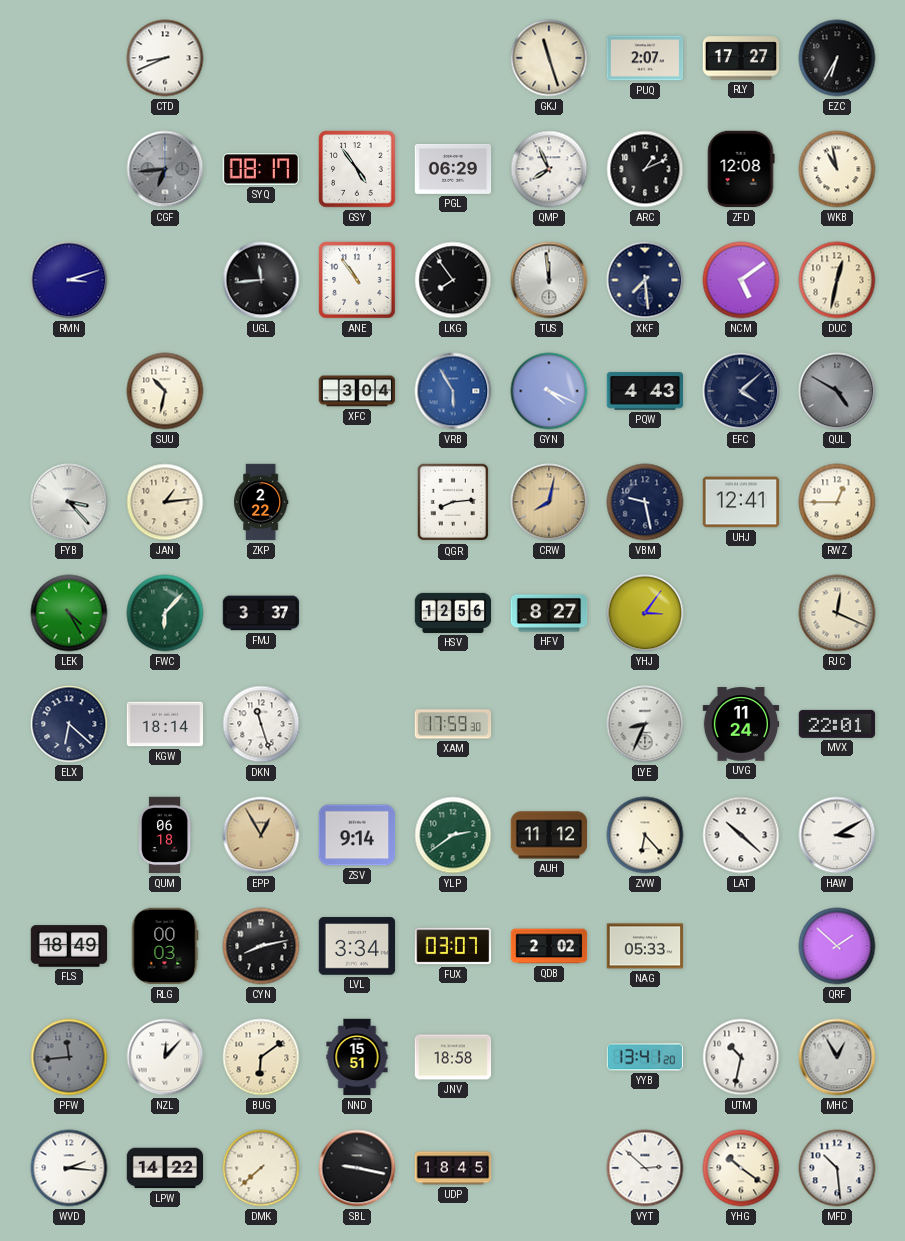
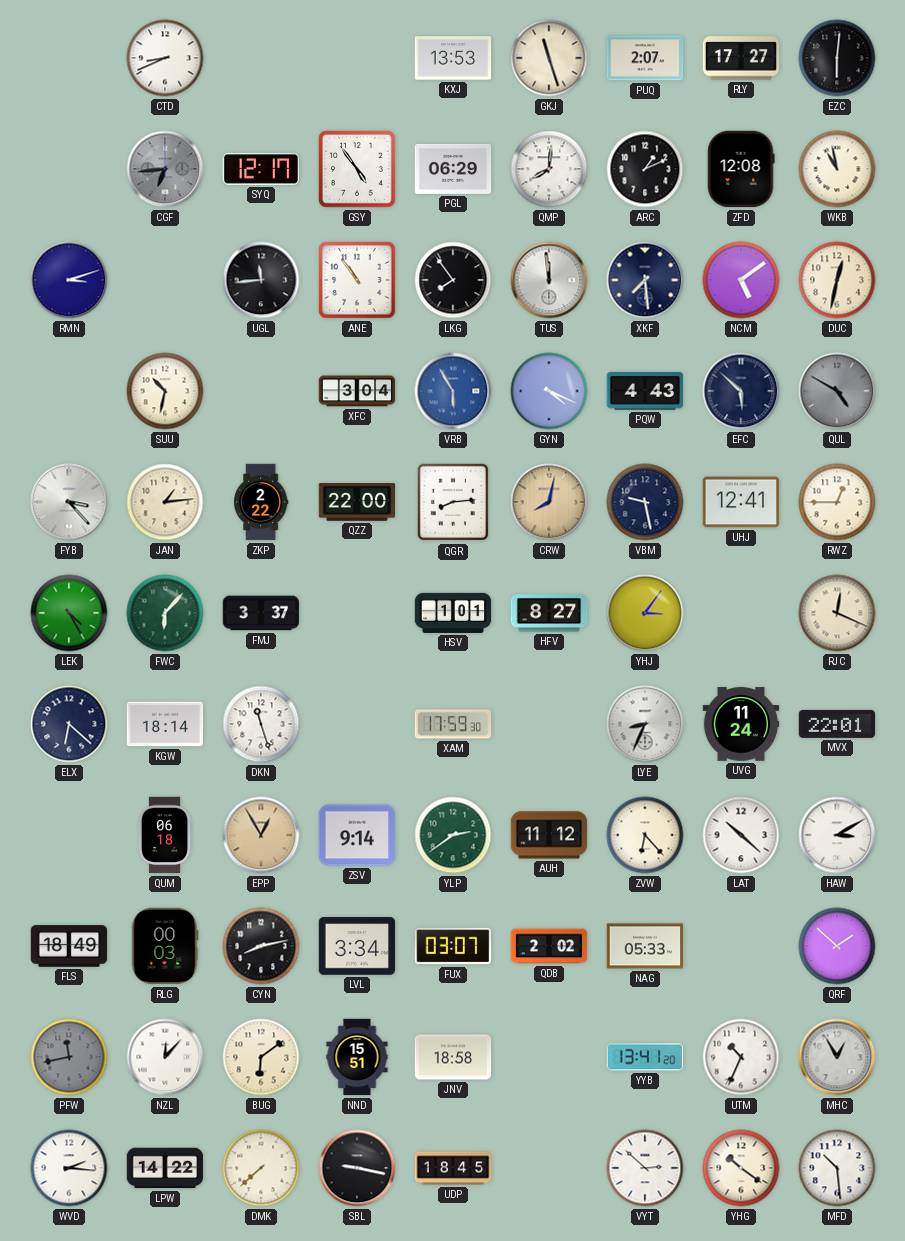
KXJ: none -> 13:53
EZC: 6:35 -> 6:01
SYQ: 08:17 -> 12:17
QMP: 7:56 -> 8:01
EFC: 4:08 -> 5:52
QZZ: none -> 22:00
HSV: 12:56 -> 1:01
PFW: 11:44 -> 11:43
UTM: 10:32 -> 10:34
